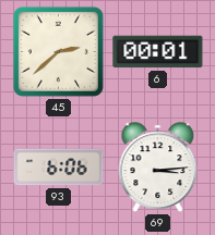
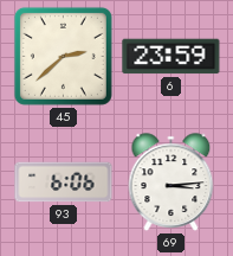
6: 00:01 -> 23:59
